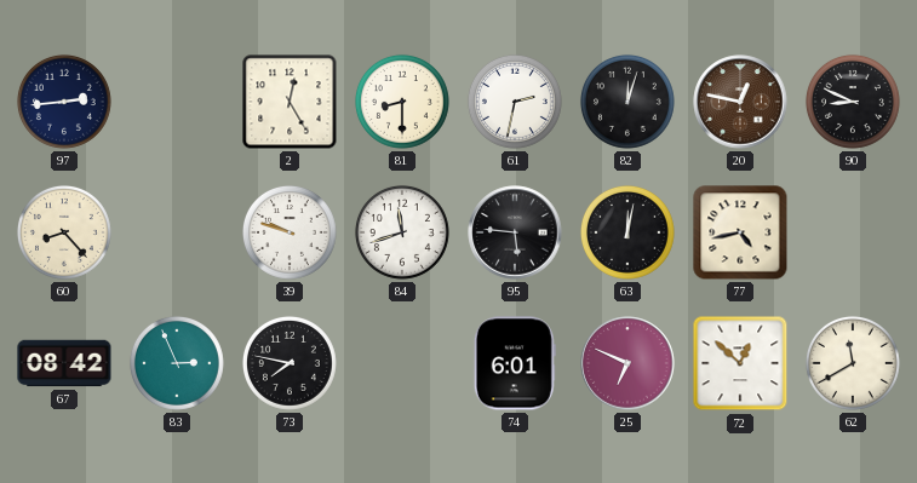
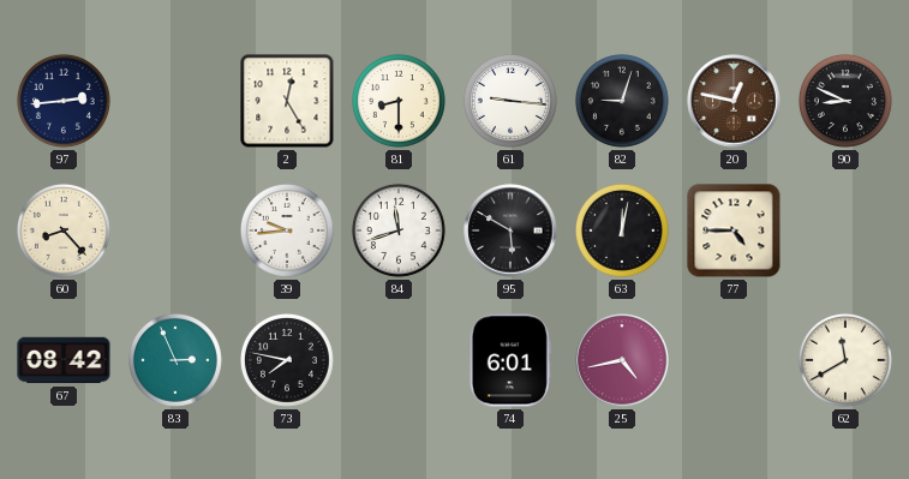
61: 2:32 -> 9:16
82: 12:03 -> 9:03
39: 9:48 -> 9:44
95: 5:46 -> 5:50
77: 4:43 -> 4:45
25: 6:49 -> 4:43
72: 12:52 -> none
